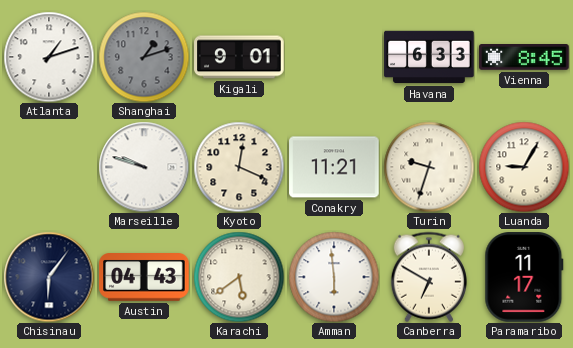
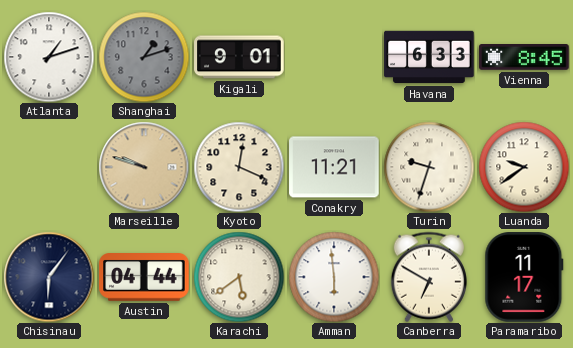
Marseille dial: white -> champagne
Luanda: 9:05 -> 9:39
Austin: 04:43 -> 04:44
